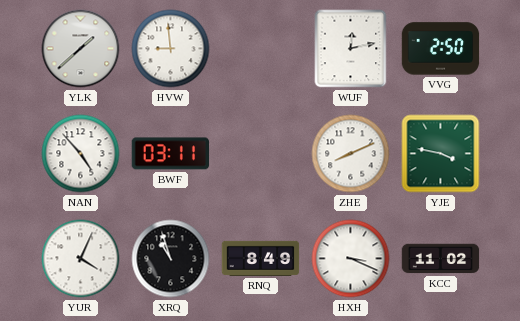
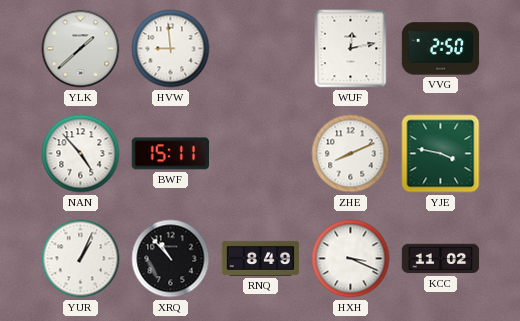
BWF: 03:11 -> 15:11
YUR: 4:04 -> 1:04
XRQ: 10:57 -> 10:53
